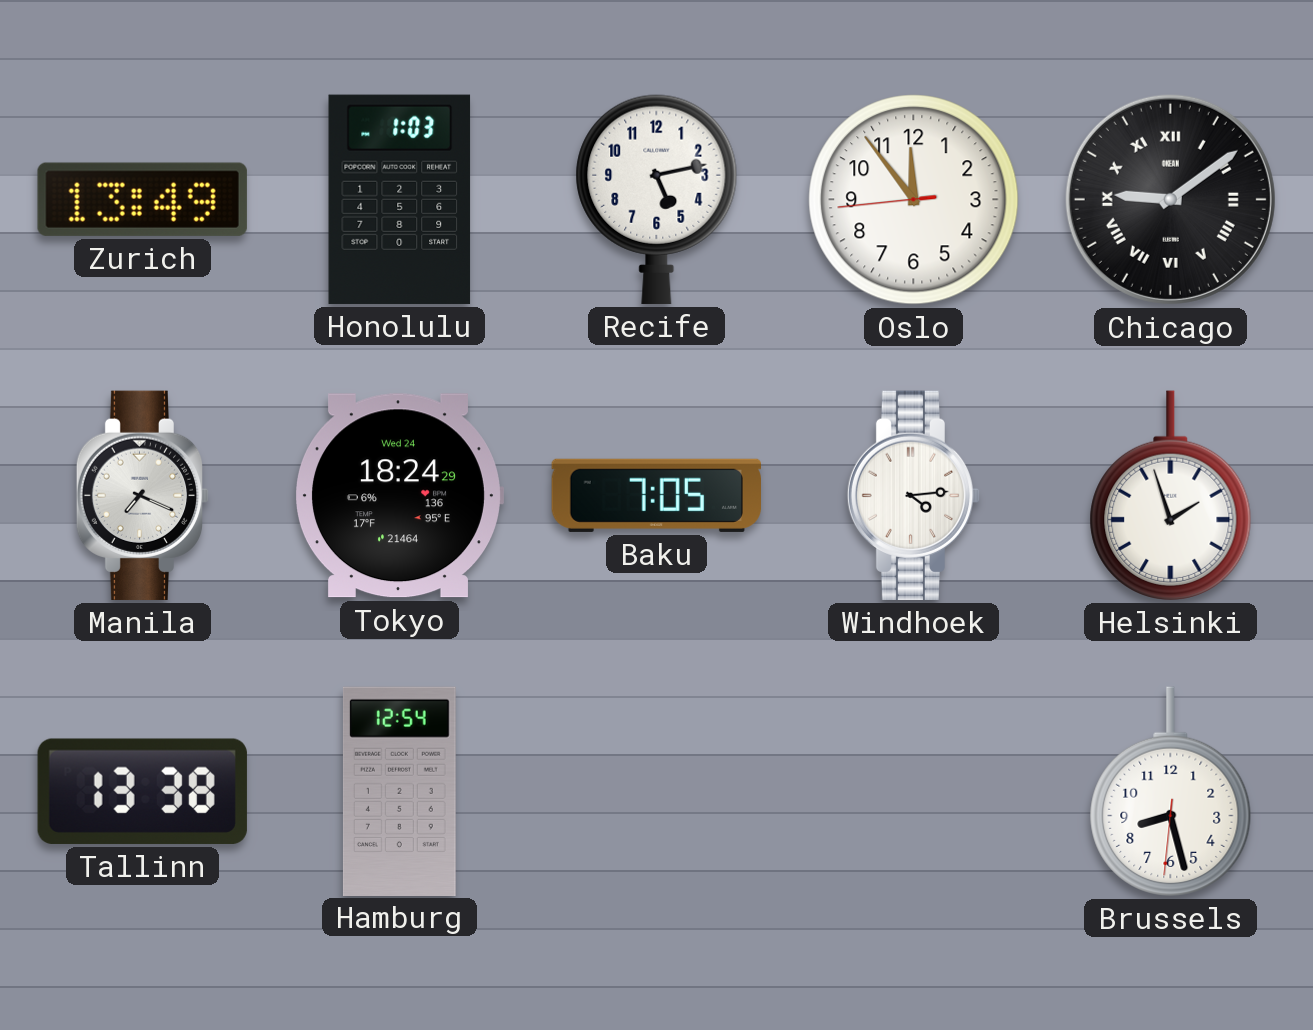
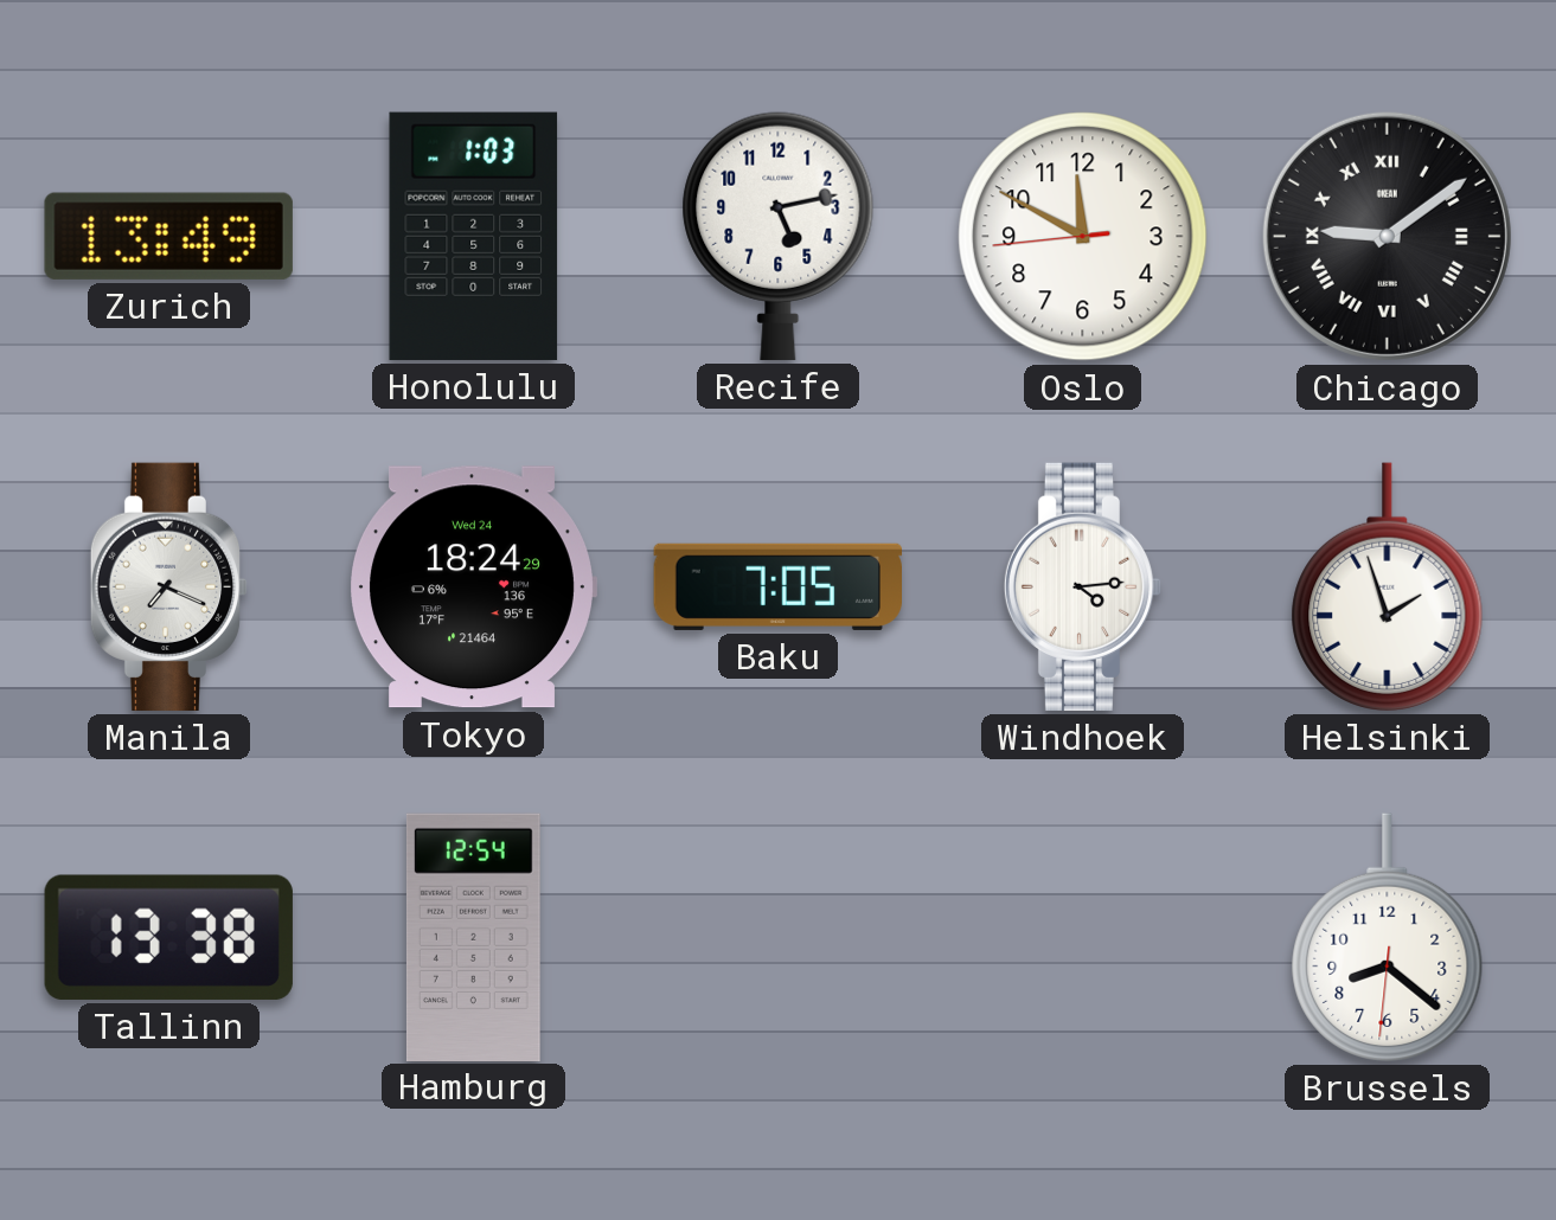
Oslo: 11:53 -> 11:49
Brussels: 8:27 -> 8:21
